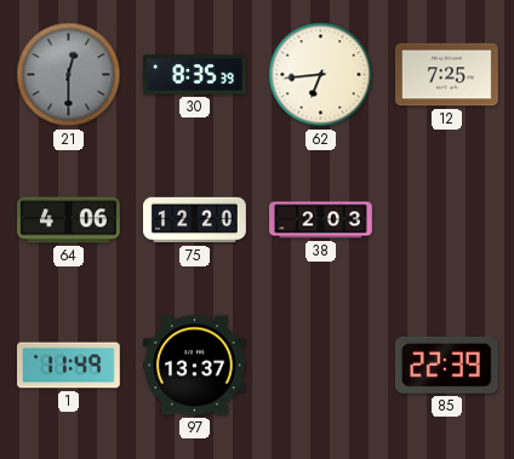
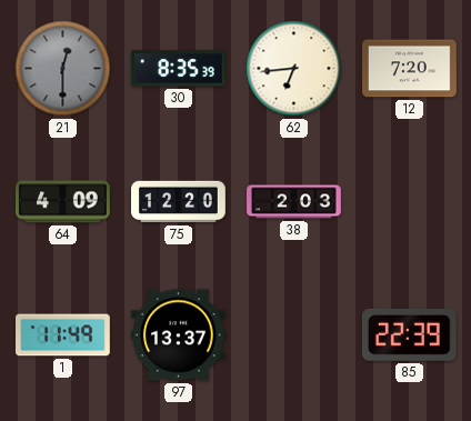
12: 7:25 -> 7:20
64: 4:06 -> 4:09
